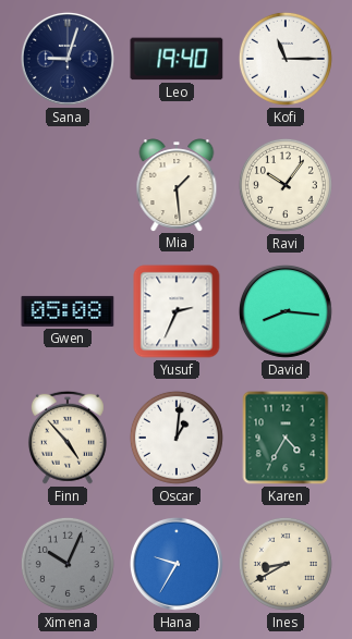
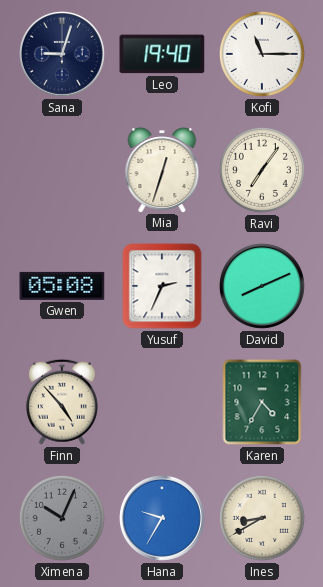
Mia: 1:29 -> 12:33
Ravi: 10:06 -> 7:06
David: 8:16 -> 8:11
Oscar: 1:01 -> none
